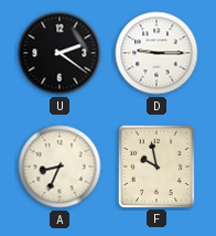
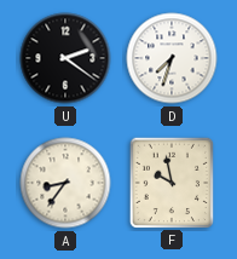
D: 9:15 -> 7:33
A: 8:34 -> 8:36
